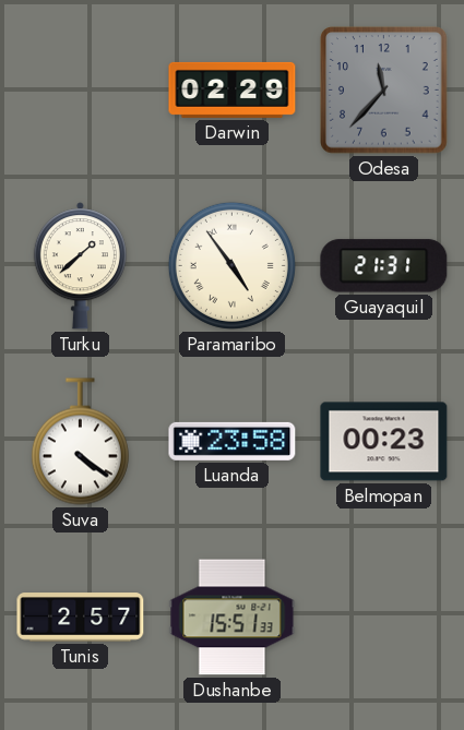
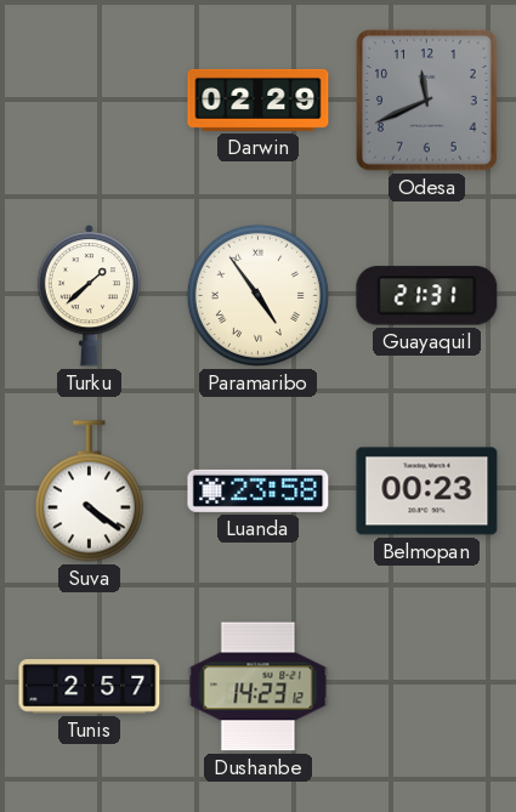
Odesa: 11:37 -> 11:41
Dushanbe: 15:51 -> 14:23
